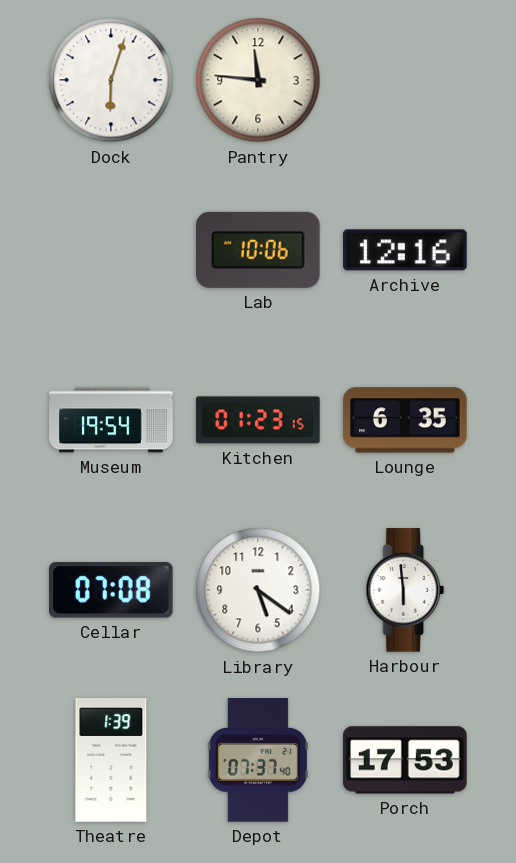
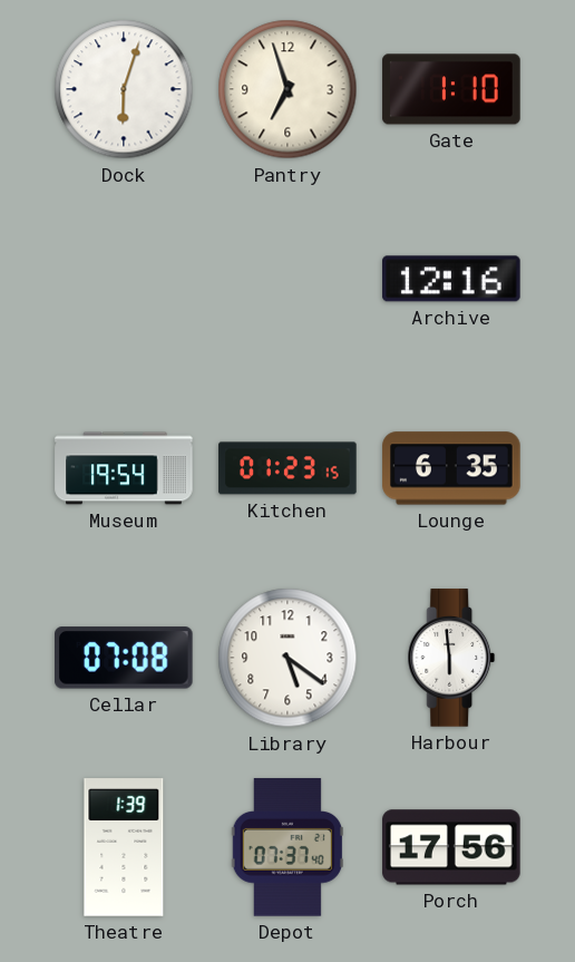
Pantry: 11:46 -> 6:57
Gate: none -> 1:10
Lab: 10:06 -> none
Porch: 17:53 -> 17:56
